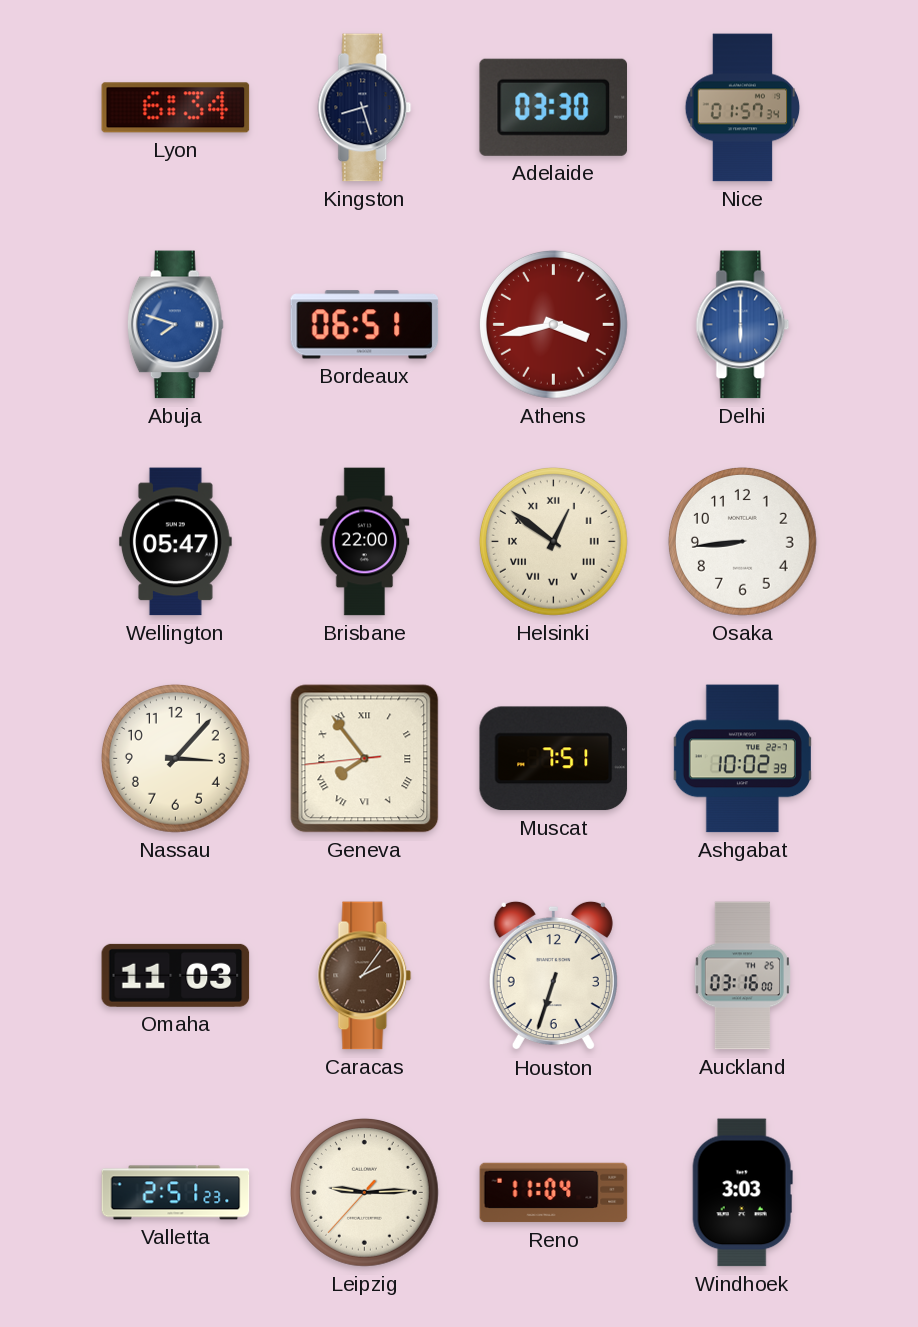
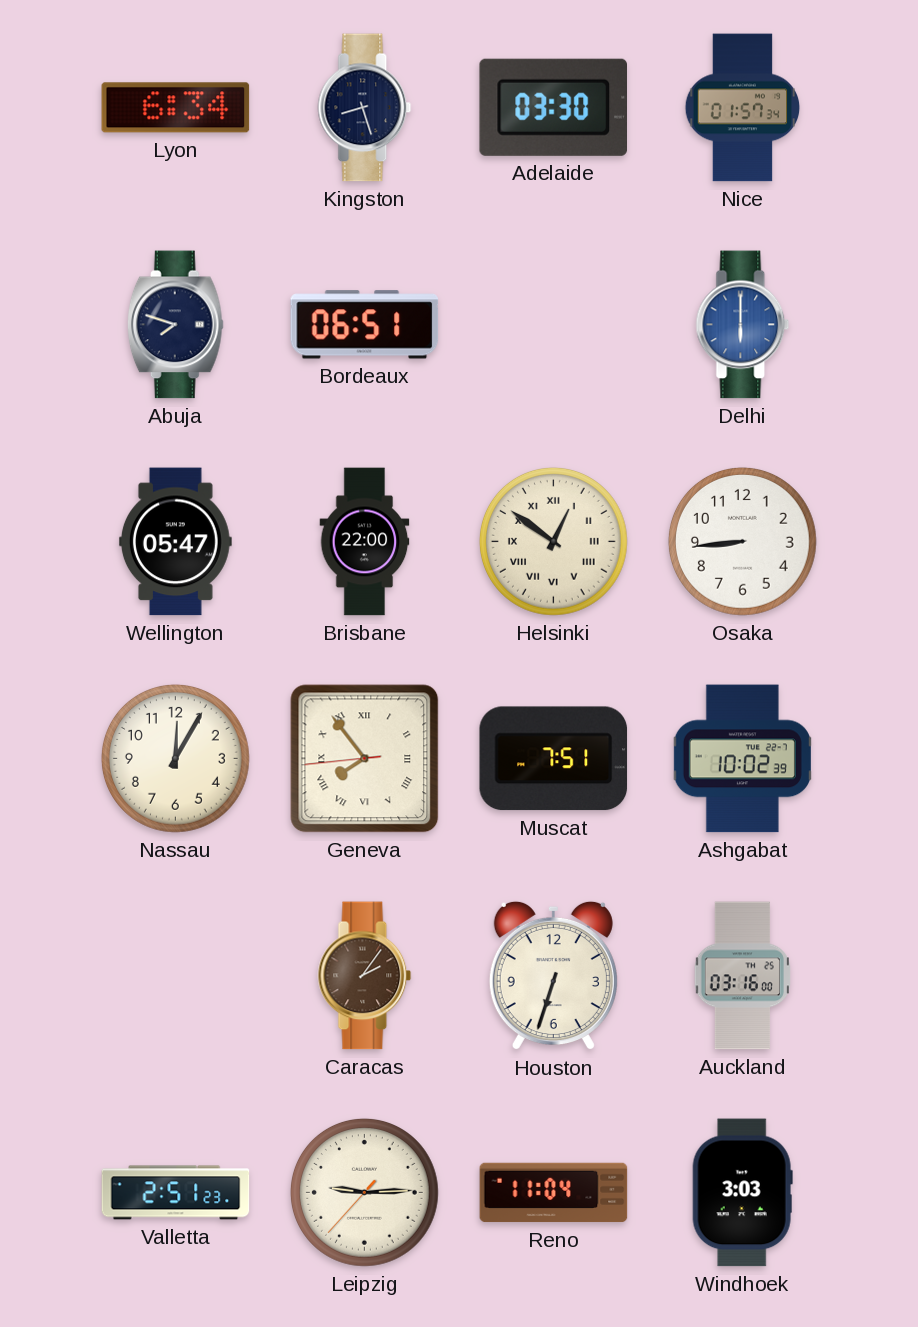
Abuja dial: blue -> navy
Athens: 3:43 -> none
Nassau: 3:07 -> 12:05
Omaha: 11:03 -> none
